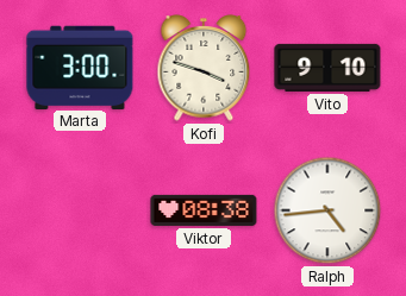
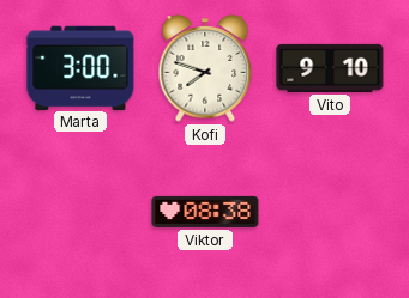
Kofi: 3:48 -> 7:48
Ralph: 4:44 -> none
